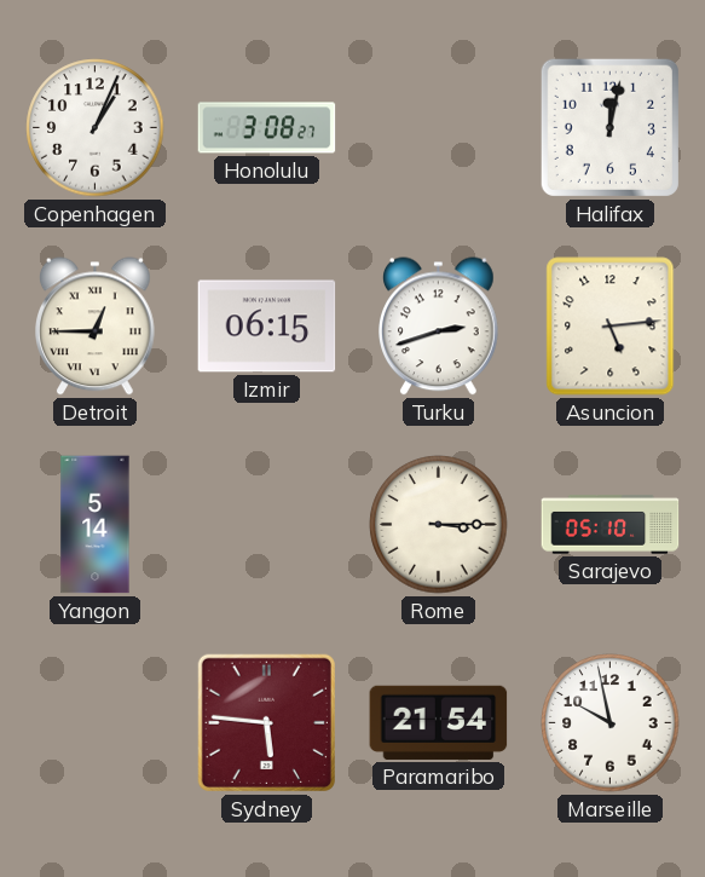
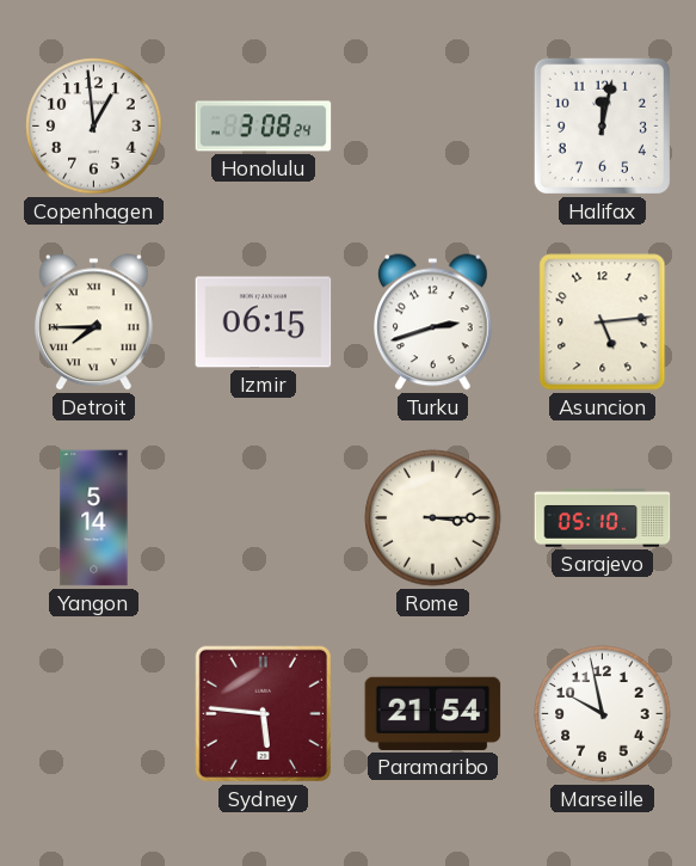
Copenhagen: 1:04 -> 12:59
Honolulu: 3:08:27 -> 3:08:24
Detroit: 12:45 -> 7:45
